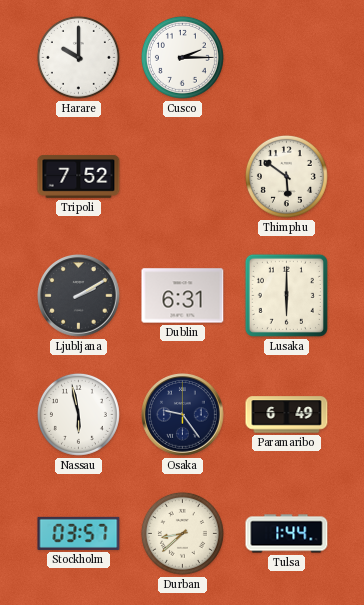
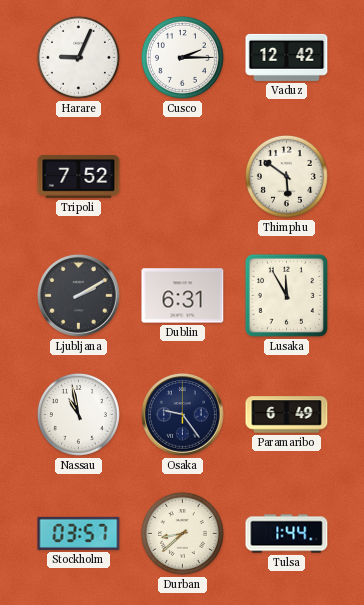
Harare: 10:00 -> 9:04
Vaduz: none -> 12:42
Lusaka: 6:00 -> 11:55
Nassau: 5:58 -> 10:58
